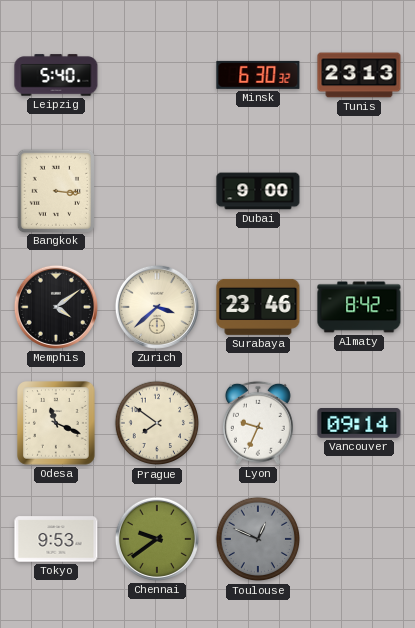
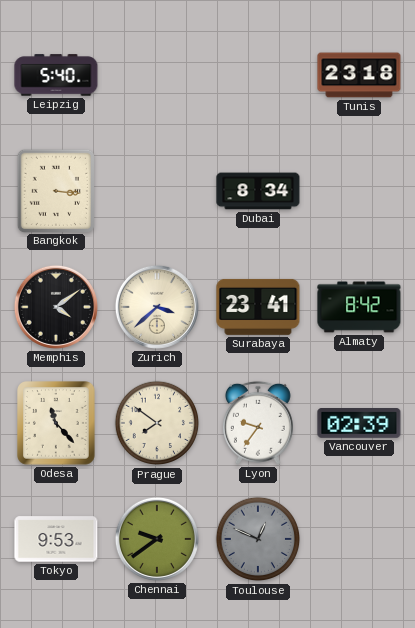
Minsk: 6:30 -> none
Tunis: 23:13 -> 23:18
Dubai: 9:00 -> 8:34
Surabaya: 23:46 -> 23:41
Odesa: 11:19 -> 11:23
Lyon: 9:34 -> 9:36
Vancouver: 09:14 -> 02:39
